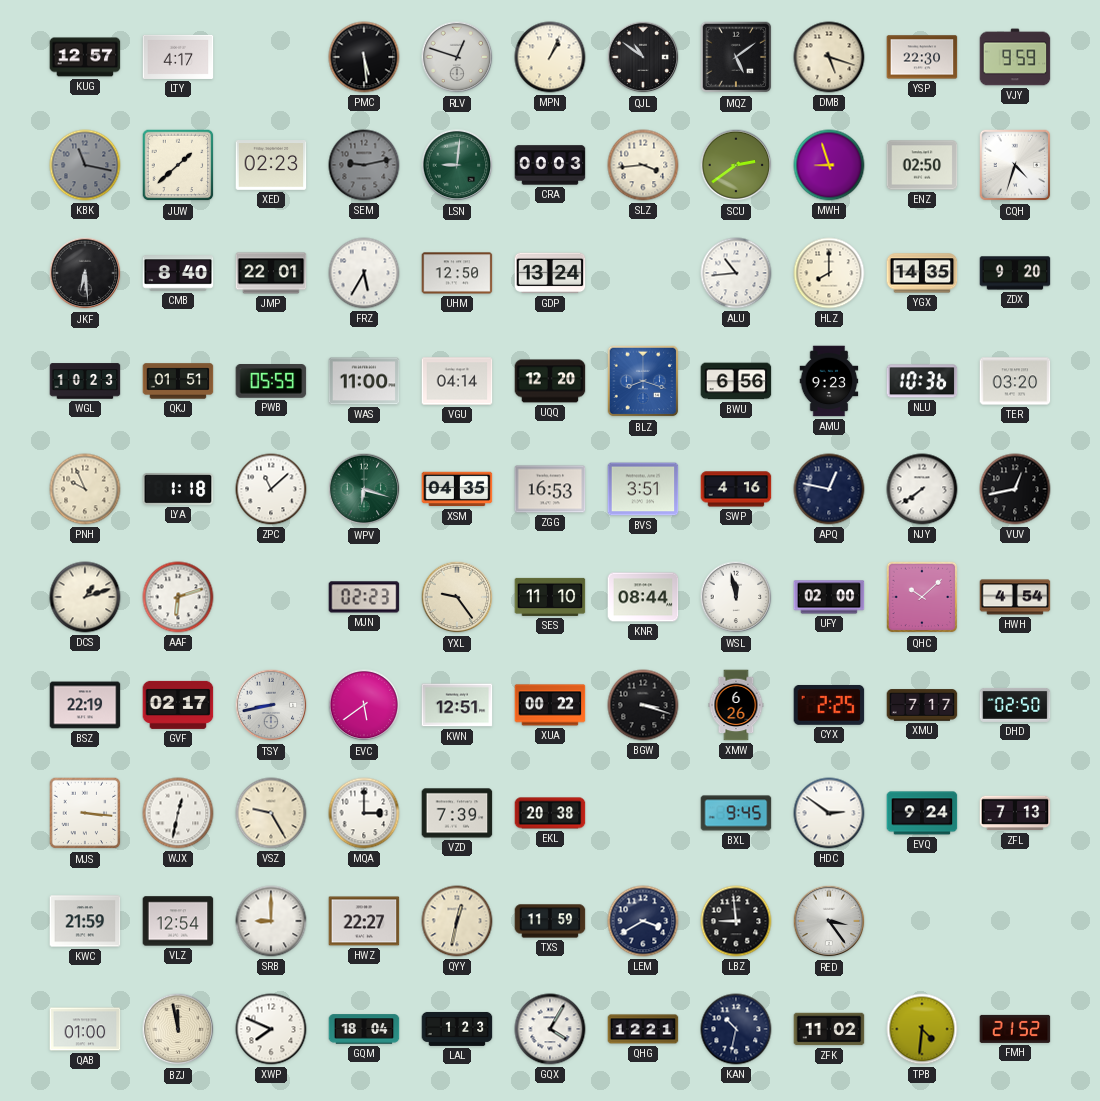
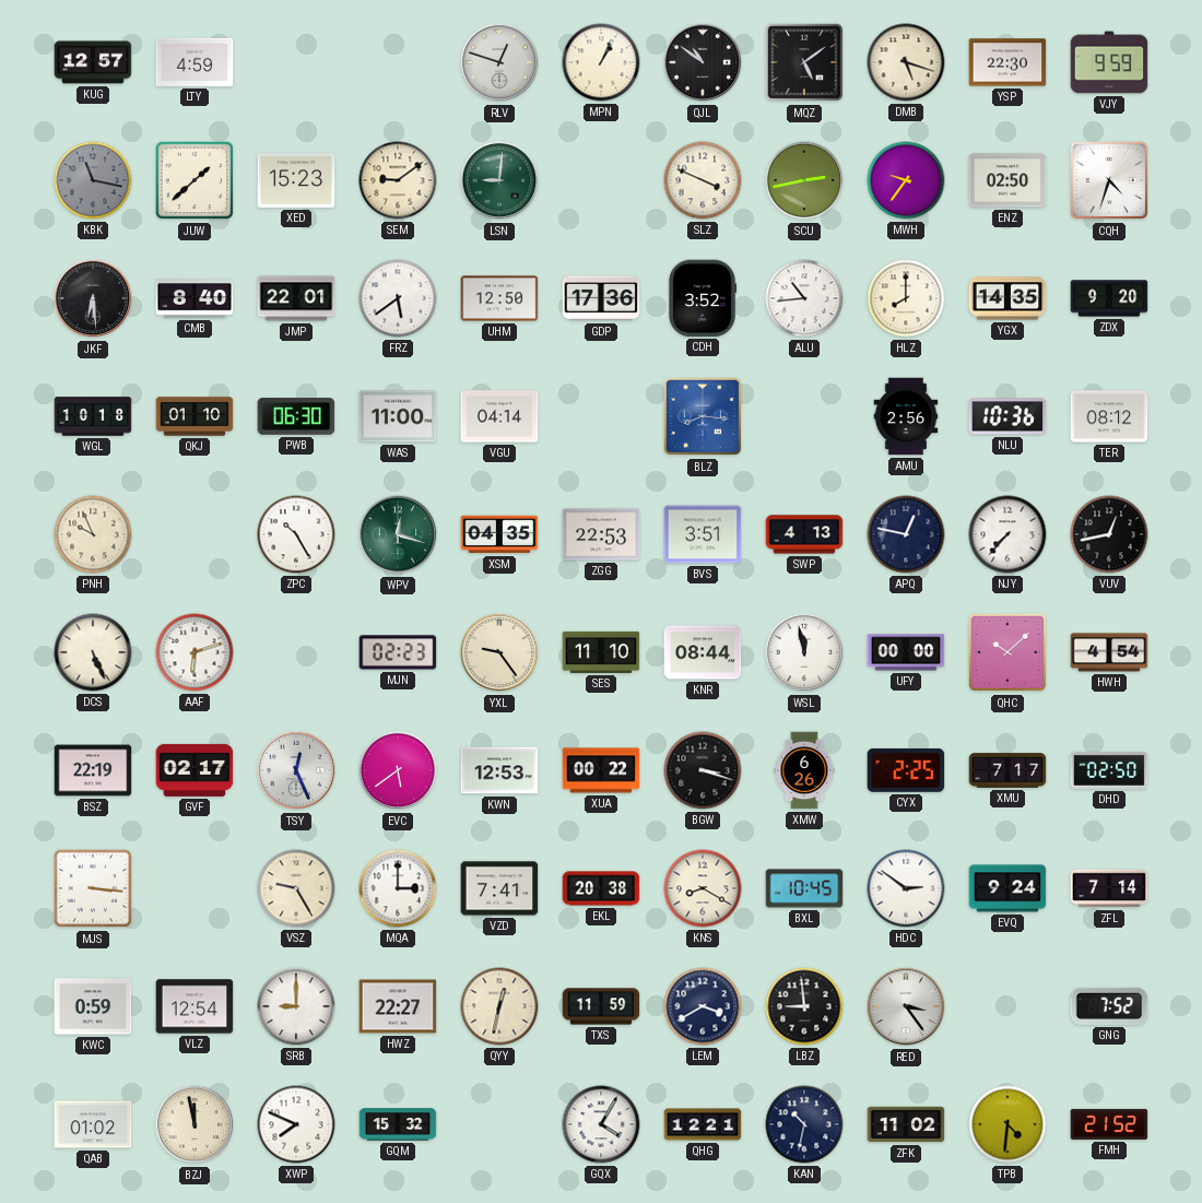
LTY: 4:17 -> 4:59
PMC: 5:29 -> none
XED: 02:23 -> 15:23
SEM: 9:13 -> 9:09
SEM dial: grey -> cream
CRA: 00:03 -> none
SLZ: 3:44 -> 3:49
SCU: 2:39 -> 2:43
MWH: 8:57 -> 9:36
FRZ: 5:35 -> 5:39
GDP: 13:24 -> 17:36
CDH: none -> 3:52
WGL: 10:23 -> 10:18
QKJ: 01:51 -> 01:10
PWB: 05:59 -> 06:30
UQQ: 12:20 -> none
BLZ: 8:18 -> 8:16
BWU: 6:56 -> none
AMU: 9:23 -> 2:56
TER: 03:20 -> 08:12
LYA: 1:18 -> none
ZPC: 11:08 -> 10:25
WPV: 6:18 -> 12:18
ZGG: 16:53 -> 22:53
SWP: 4:16 -> 4:13
NJY: 7:39 -> 7:37
DCS: 1:12 -> 5:26
UFY: 02:00 -> 00:00
TSY: 8:43 -> 12:26
KWN: 12:51 -> 12:53
WJX: 12:32 -> none
VZD: 7:39 -> 7:41
KNS: none -> 8:20
BXL: 9:45 -> 10:45
ZFL: 7:13 -> 7:14
KWC: 21:59 -> 0:59
GNG: none -> 7:52
QAB: 01:00 -> 01:02
GQM: 18:04 -> 15:32
LAL: 1:23 -> none
